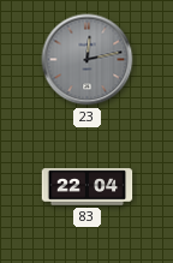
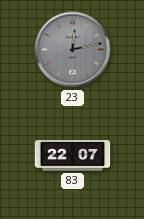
83: 22:04 -> 22:07
